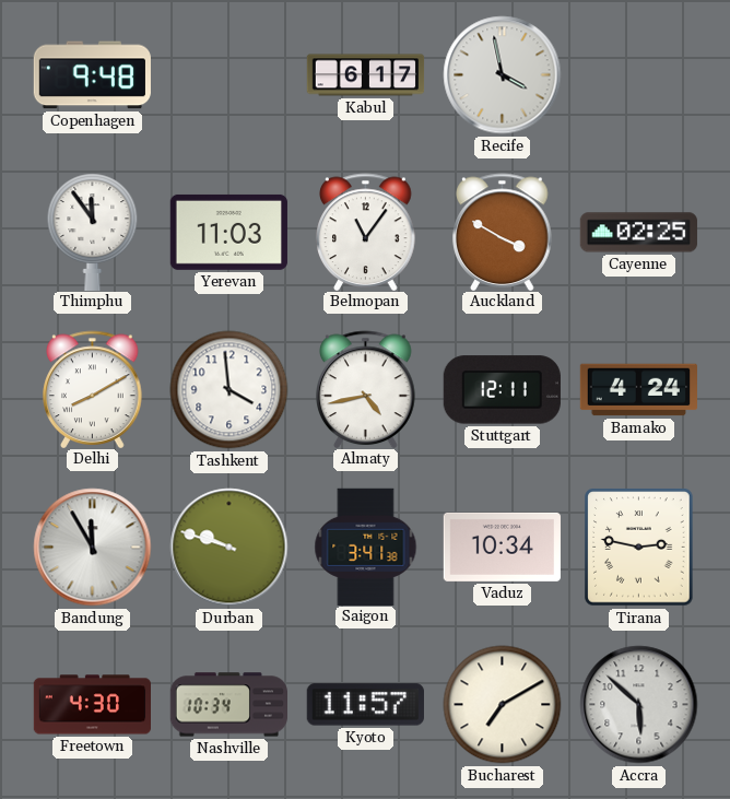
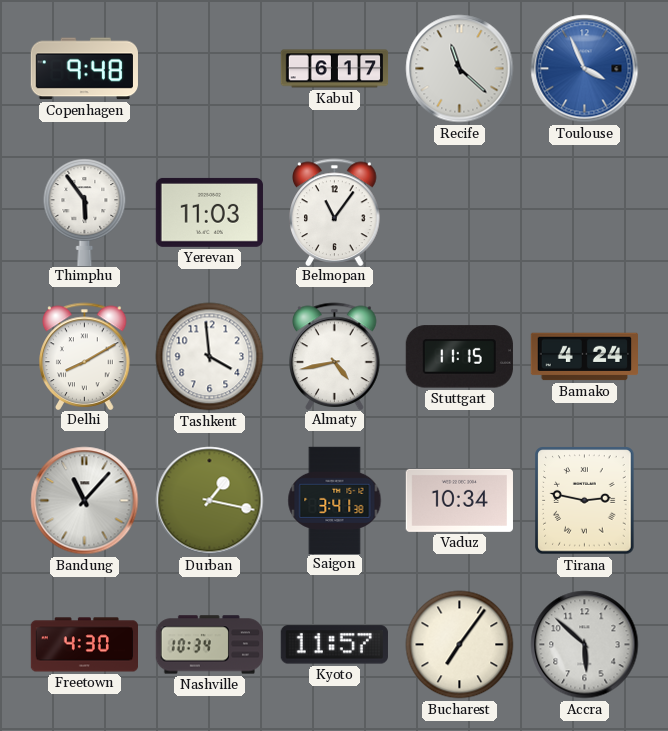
Recife: 3:58 -> 11:22
Toulouse: none -> 3:56
Thimphu: 11:54 -> 5:54
Auckland: 3:50 -> none
Cayenne: 02:25 -> none
Stuttgart: 12:11 -> 11:15
Bandung: 11:55 -> 11:07
Durban: 9:48 -> 1:17
Bucharest: 7:10 -> 7:06
